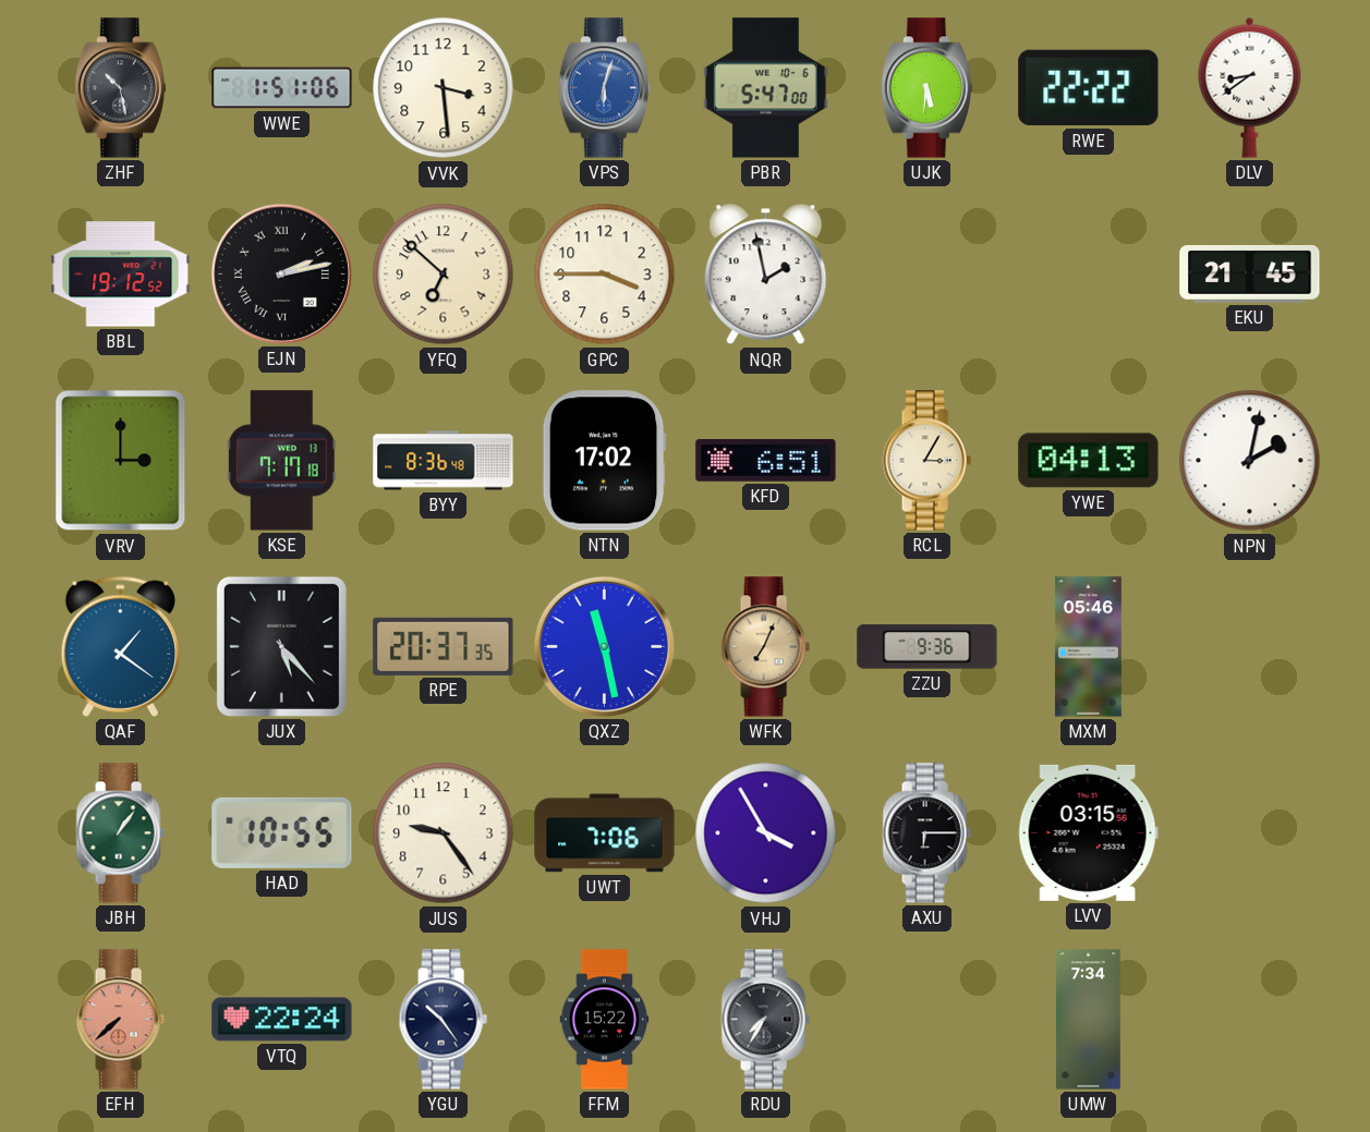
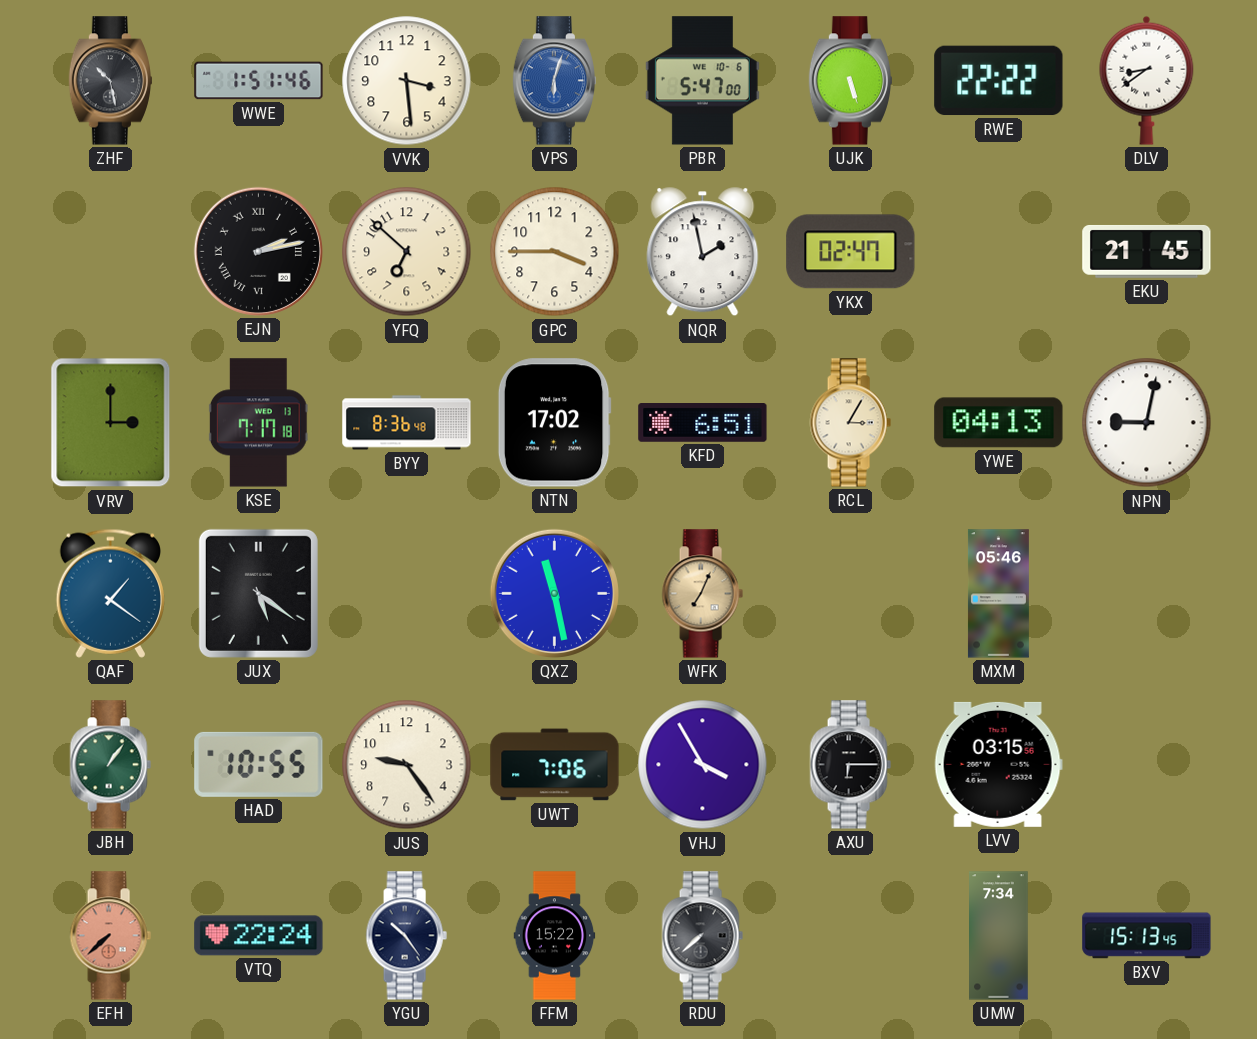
WWE: 1:51:06 -> 1:51:46
UJK: 5:31 -> 5:27
BBL: 19:12 -> none
YKX: none -> 02:47
NPN: 2:02 -> 9:02
JUX: 5:23 -> 5:21
RPE: 20:37 -> none
ZZU: 9:36 -> none
RDU: 7:35 -> 7:38
BXV: none -> 15:13
